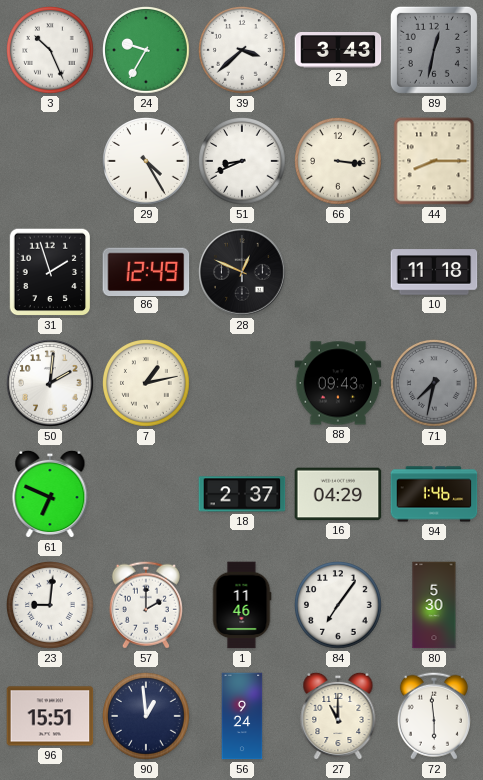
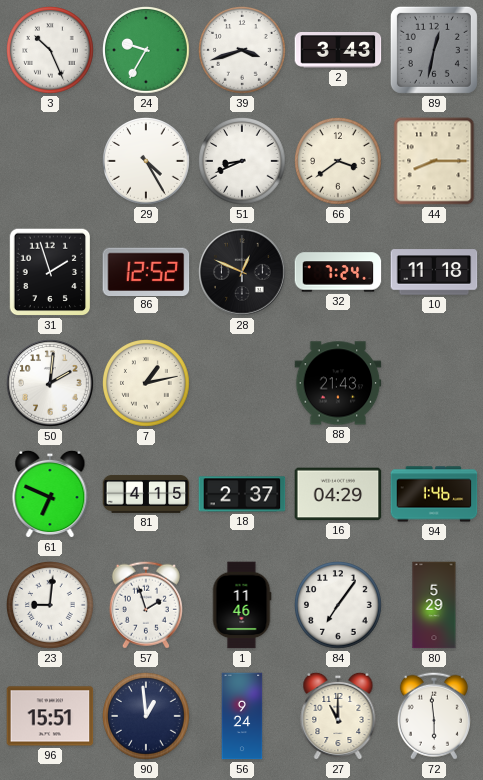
39: 3:38 -> 3:42
66: 3:16 -> 3:39
86: 12:49 -> 12:52
32: none -> 7:24
88: 09:43 -> 21:43
71: 7:32 -> none
81: none -> 4:15
57: 2:00 -> 1:57
80: 5:30 -> 5:29
